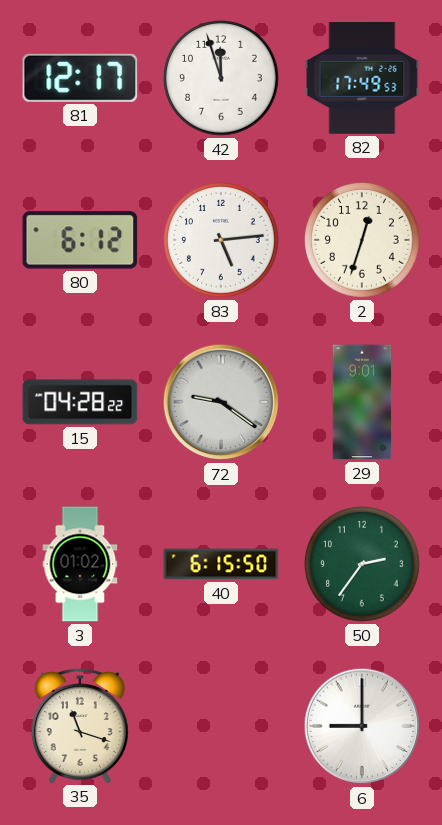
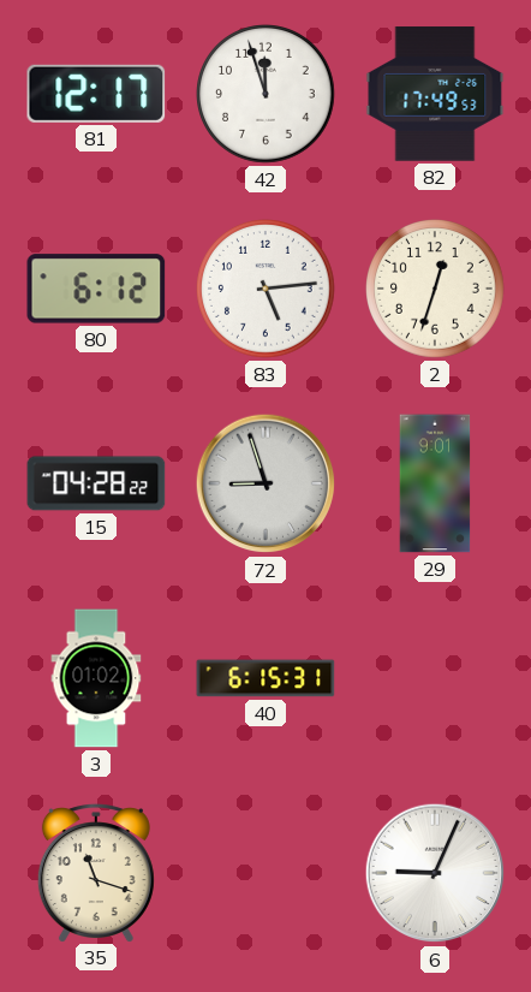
72: 9:21 -> 8:57
40: 6:15:50 -> 6:15:31
50: 2:36 -> none
6: 9:00 -> 9:04
